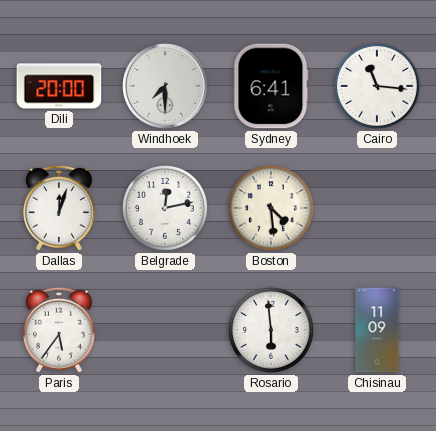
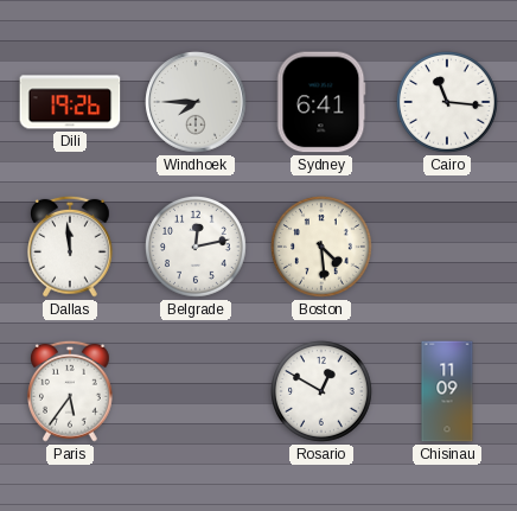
Dili: 20:00 -> 19:26
Windhoek: 7:30 -> 7:45
Dallas: 12:03 -> 11:59
Rosario: 5:59 -> 12:50
